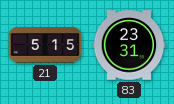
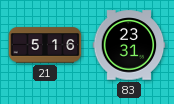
21: 5:15 -> 5:16
